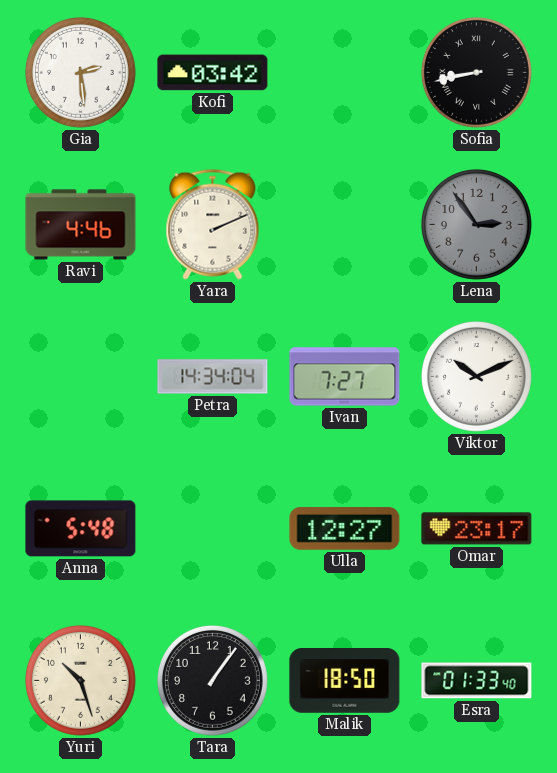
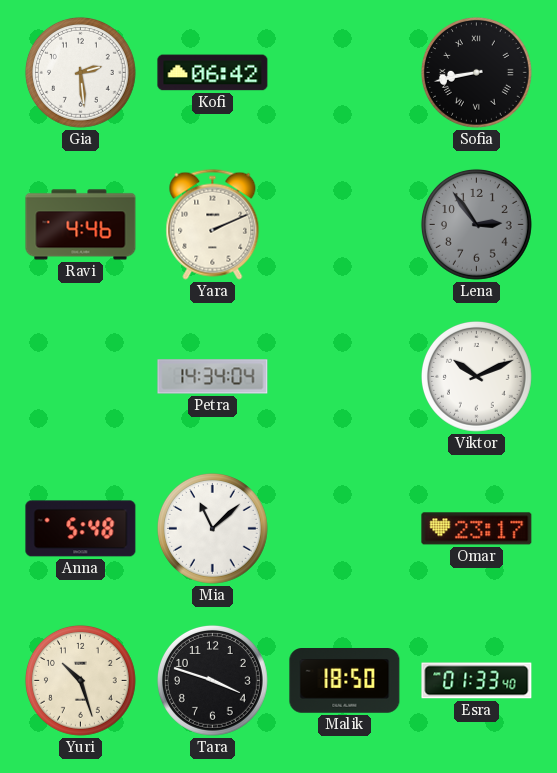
Kofi: 03:42 -> 06:42
Ivan: 7:27 -> none
Mia: none -> 11:08
Ulla: 12:27 -> none
Tara: 1:06 -> 3:48
